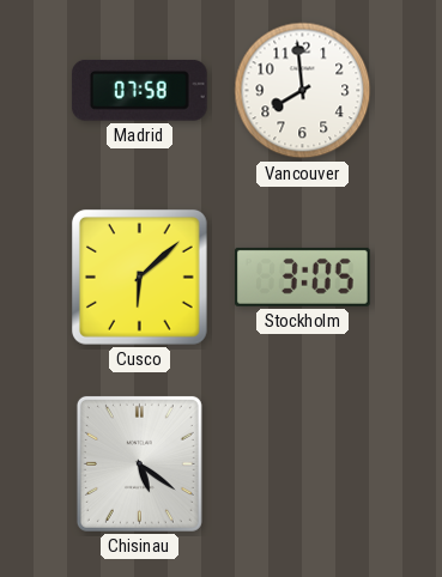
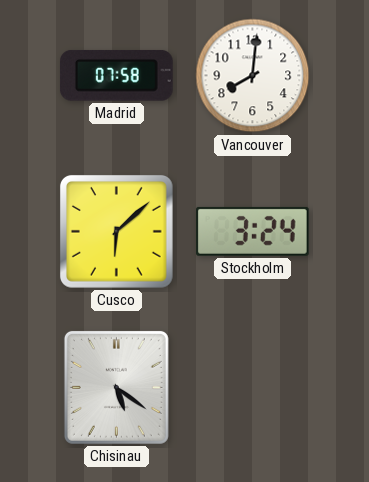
Vancouver: 7:59 -> 8:01
Stockholm: 3:05 -> 3:24
